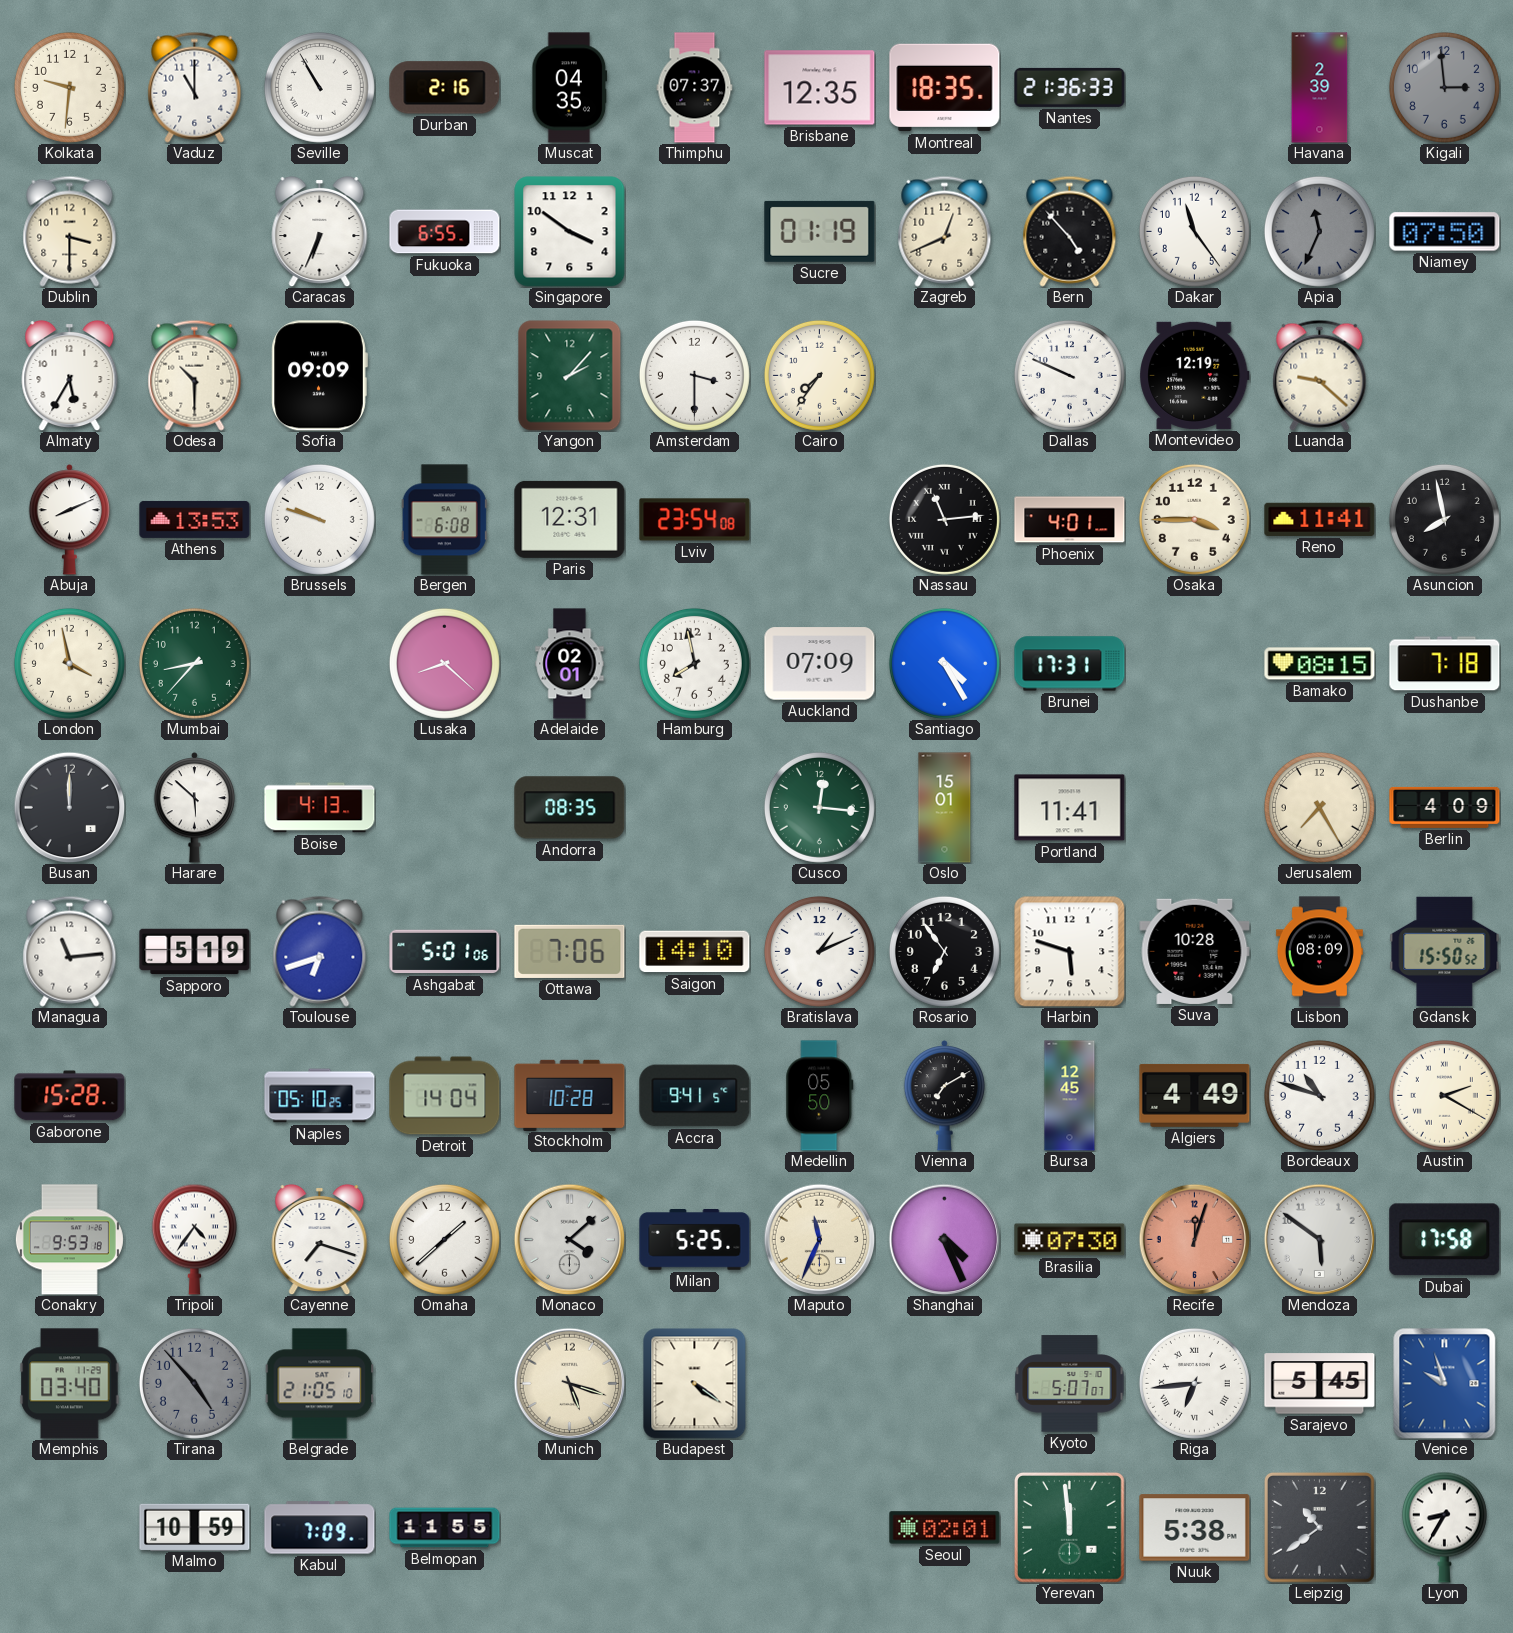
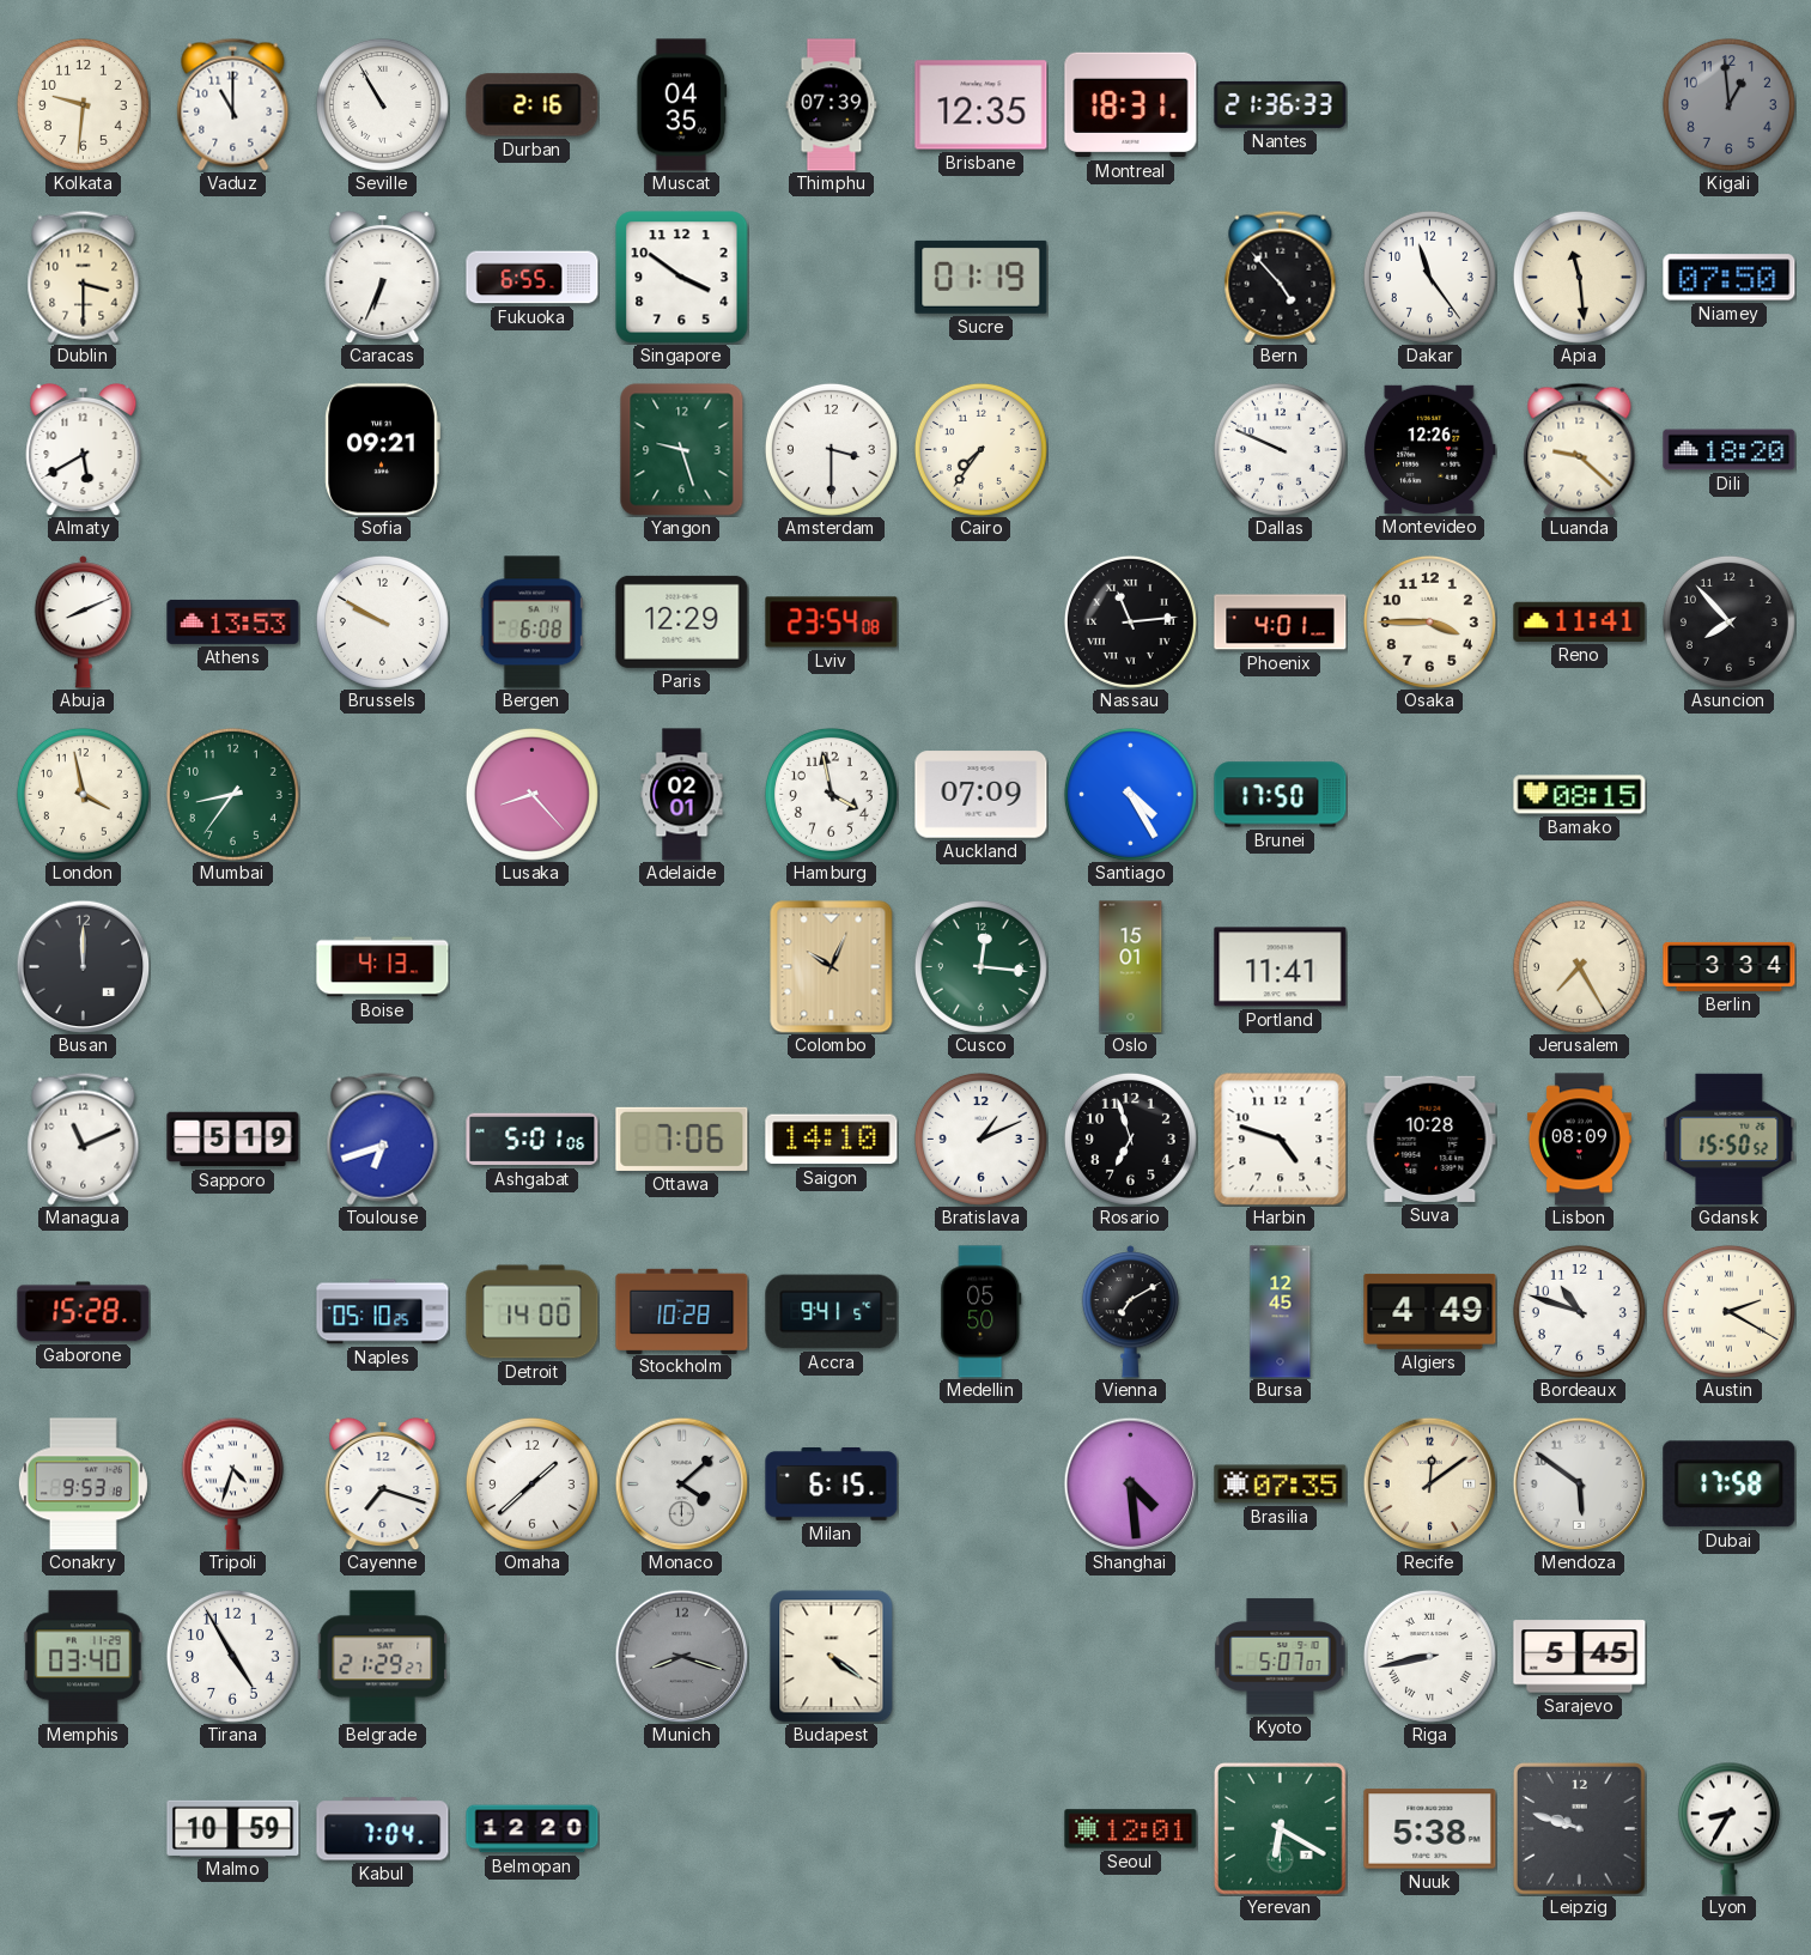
Thimphu: 07:37 -> 07:39
Montreal: 18:35 -> 18:31
Havana: 2:39 -> none
Kigali: 2:59 -> 12:59
Zagreb: 12:41 -> none
Apia: 11:34 -> 11:29
Apia dial: grey -> cream
Almaty: 5:35 -> 5:40
Odesa: 10:30 -> none
Sofia: 09:09 -> 09:21
Yangon: 2:07 -> 9:27
Montevideo: 12:19 -> 12:26
Dili: none -> 18:20
Brussels: 9:48 -> 9:50
Paris: 12:31 -> 12:29
Asuncion: 7:58 -> 7:53
Mumbai: 8:37 -> 8:36
Lusaka: 8:22 -> 8:23
Hamburg: 7:58 -> 3:58
Brunei: 17:31 -> 17:50
Dushanbe: 7:18 -> none
Harare: 5:52 -> none
Andorra: 08:35 -> none
Colombo: none -> 10:04
Berlin: 4:09 -> 3:34
Managua: 11:14 -> 11:11
Rosario: 6:54 -> 6:57
Harbin: 5:48 -> 4:48
Detroit: 14:04 -> 14:00
Tripoli: 4:36 -> 4:33
Milan: 5:25 -> 6:15
Maputo: 11:34 -> none
Shanghai: 4:26 -> 4:29
Brasilia: 07:30 -> 07:35
Recife: 12:03 -> 12:09
Recife dial: salmon -> cream
Tirana: 4:53 -> 4:55
Tirana dial: grey -> white
Belgrade: 21:05 -> 21:29
Munich: 5:18 -> 8:18
Munich dial: cream -> grey
Riga: 6:44 -> 8:43
Venice: 9:57 -> none
Kabul: 7:09 -> 7:04
Belmopan: 11:55 -> 12:20
Seoul: 02:01 -> 12:01
Yerevan: 11:59 -> 6:20
Leipzig: 10:39 -> 9:48
